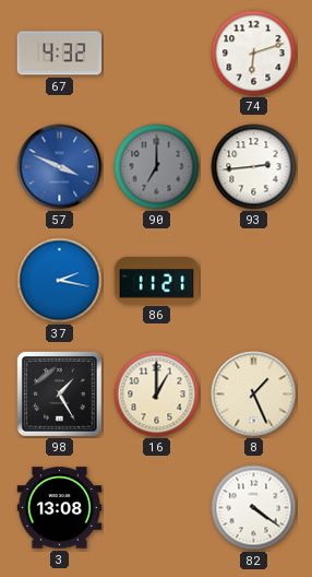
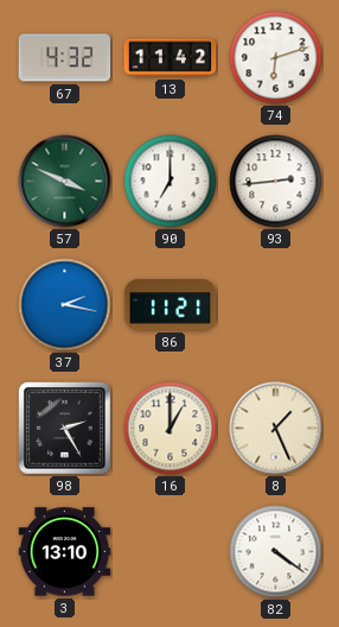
13: none -> 11:42
57 dial: blue -> green
90 dial: grey -> white
98: 1:25 -> 2:25
3: 13:08 -> 13:10
